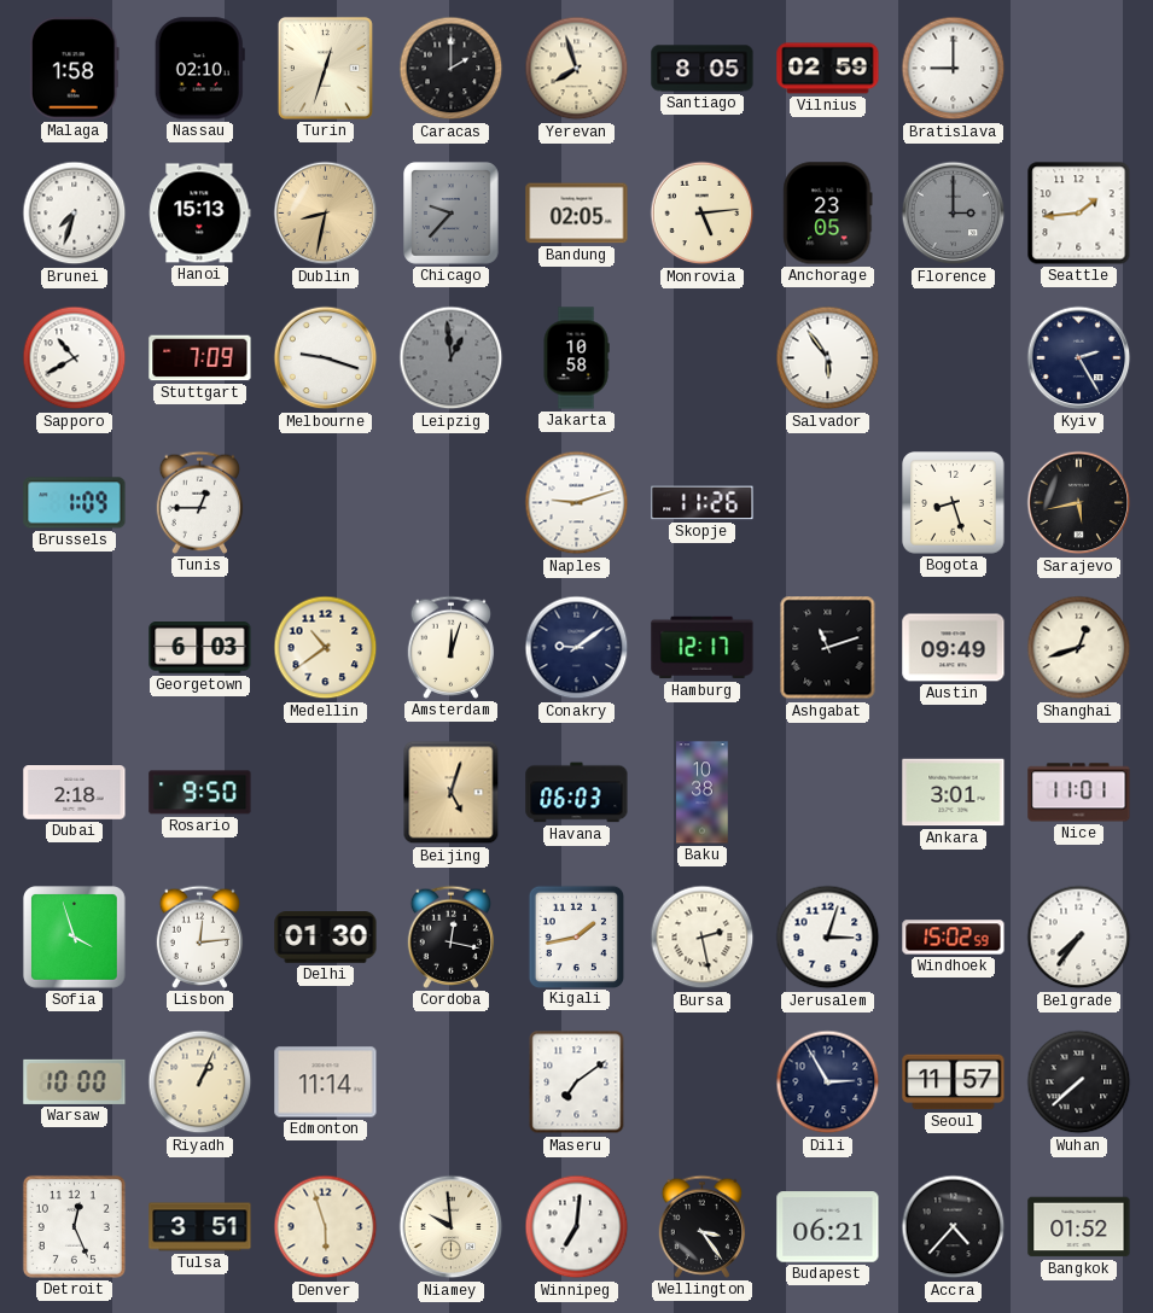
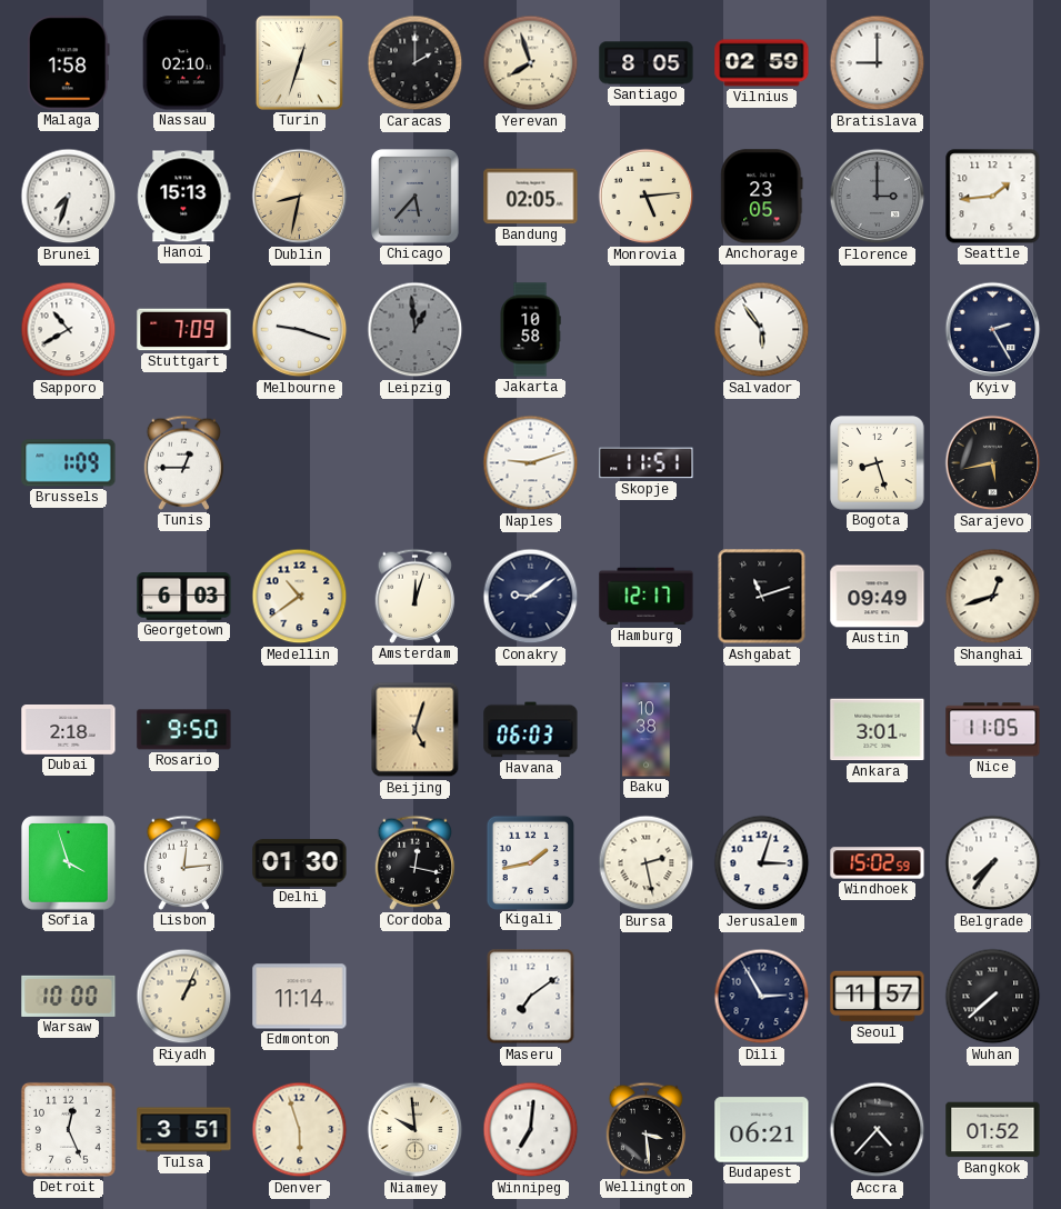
Chicago: 9:37 -> 5:37
Skopje: 11:26 -> 11:51
Nice: 11:01 -> 11:05
Wellington: 3:24 -> 3:29
